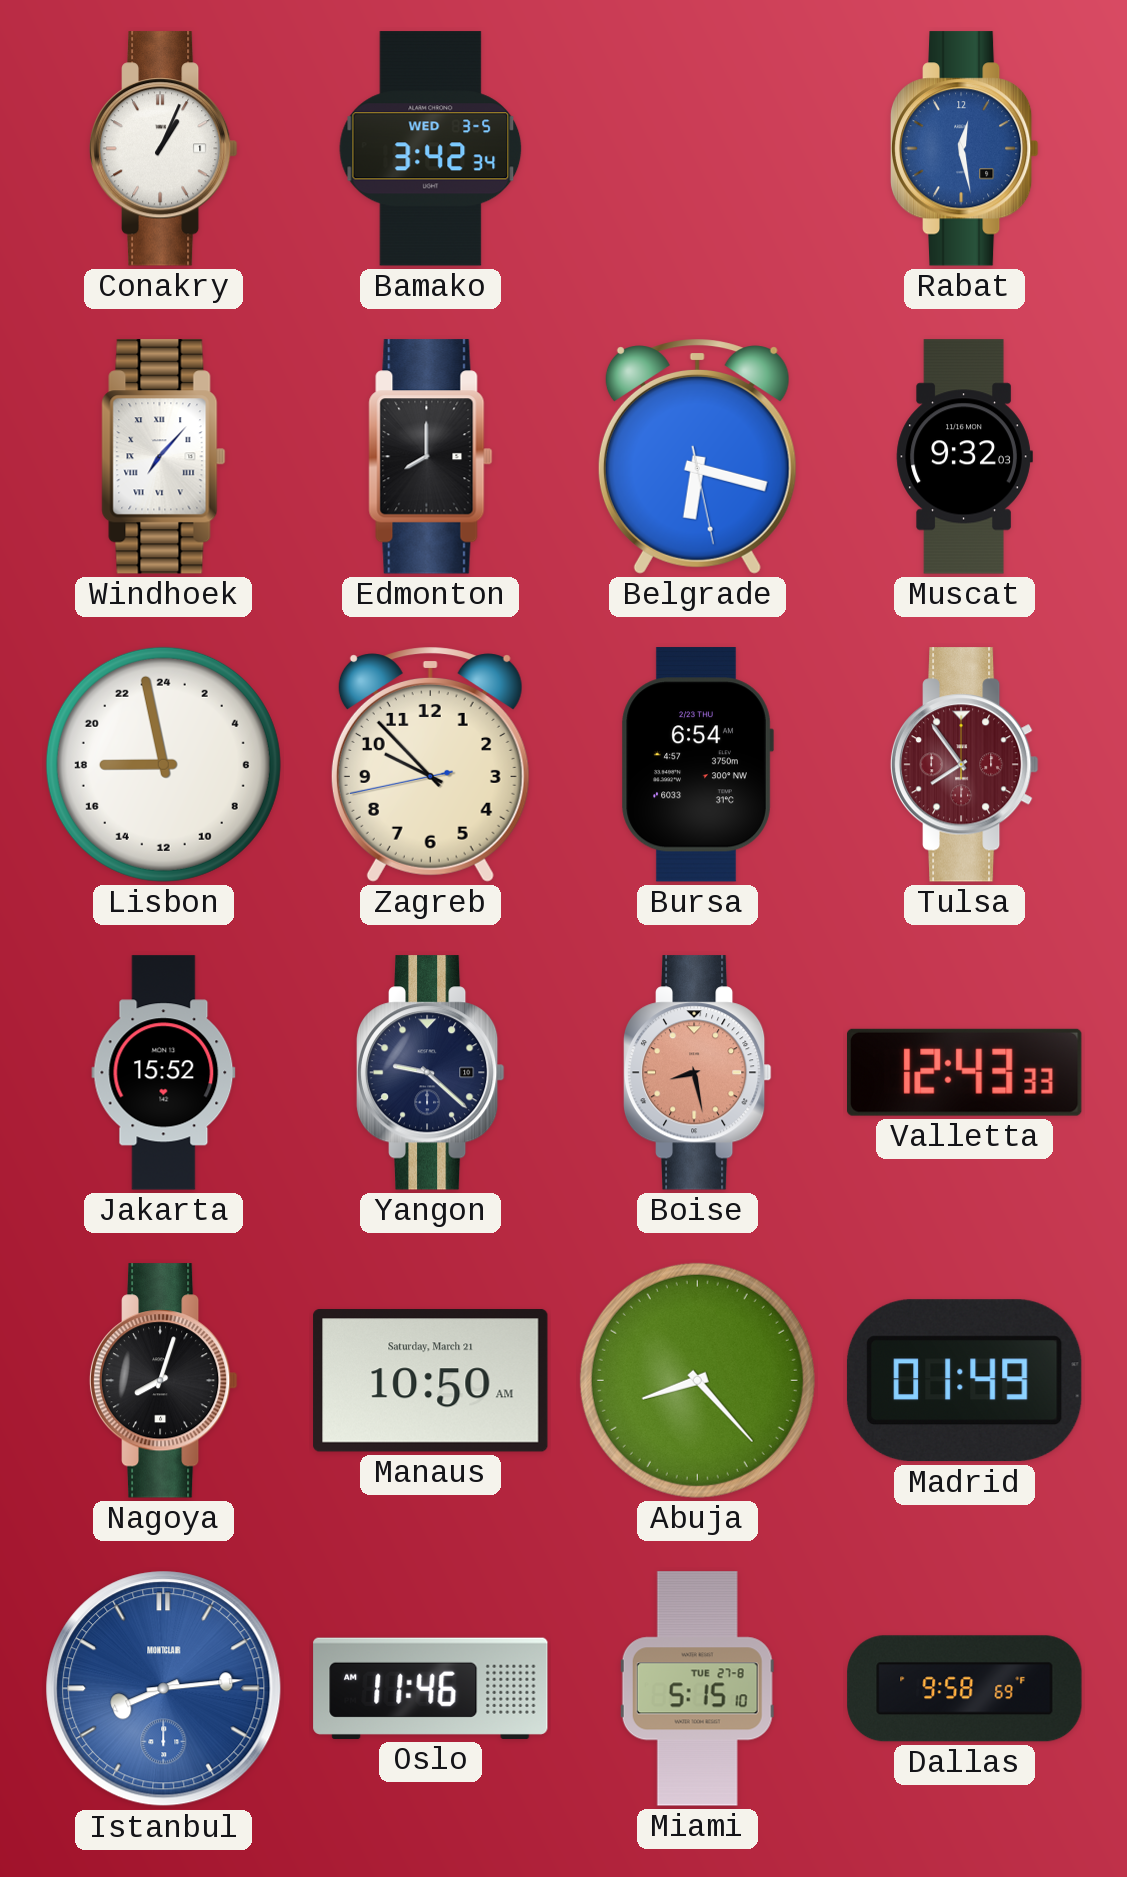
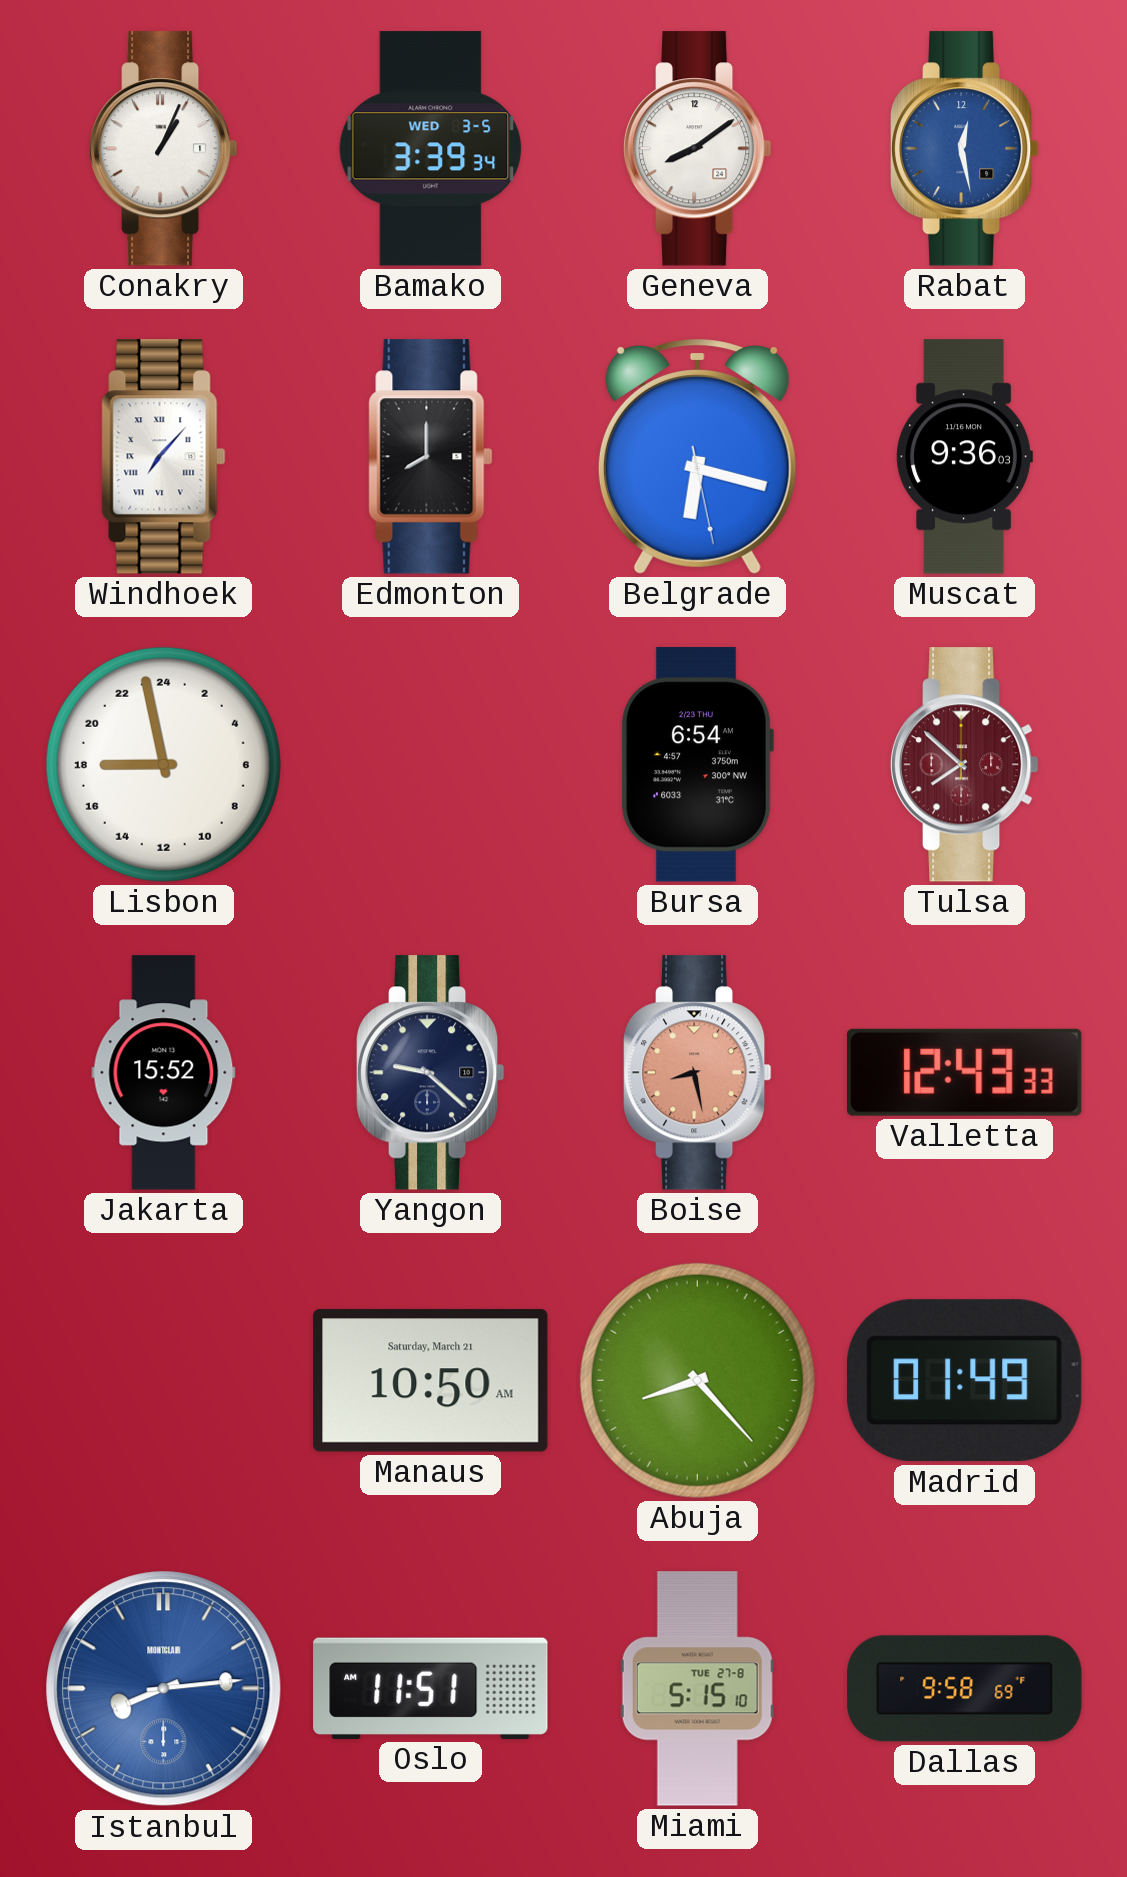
Bamako: 3:42 -> 3:39
Geneva: none -> 8:09
Muscat: 9:32 -> 9:36
Zagreb: 9:52 -> none
Tulsa: 7:54 -> 7:52
Nagoya: 8:03 -> none
Oslo: 11:46 -> 11:51
